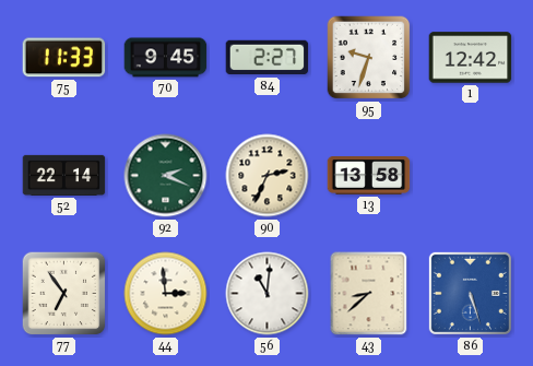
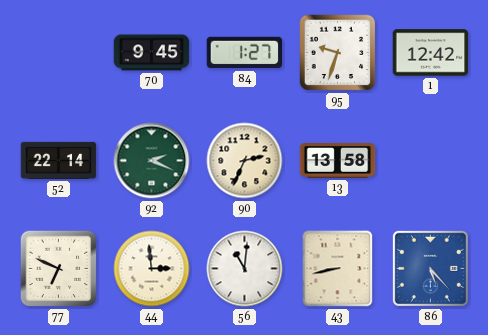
75: 11:33 -> none
84: 2:27 -> 1:27
77: 6:54 -> 6:49
43: 8:38 -> 8:43
86: 5:27 -> 5:23
